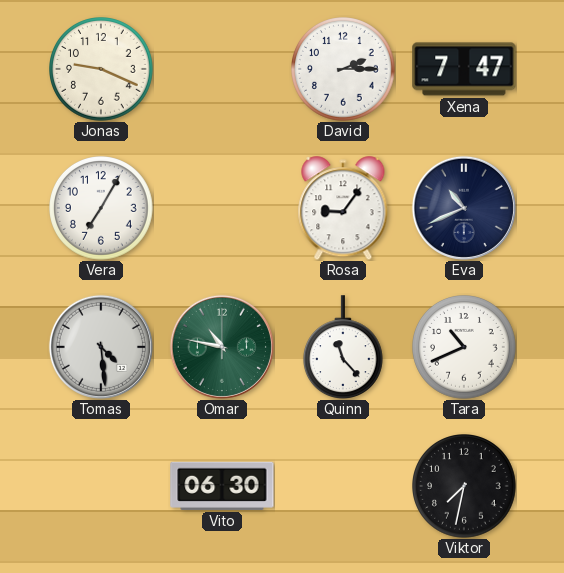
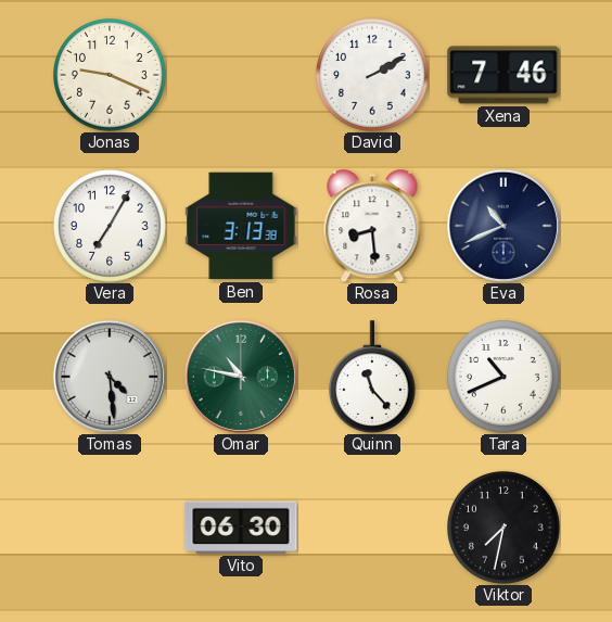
David: 2:15 -> 2:10
Xena: 7:47 -> 7:46
Ben: none -> 3:13
Rosa: 9:06 -> 8:29
